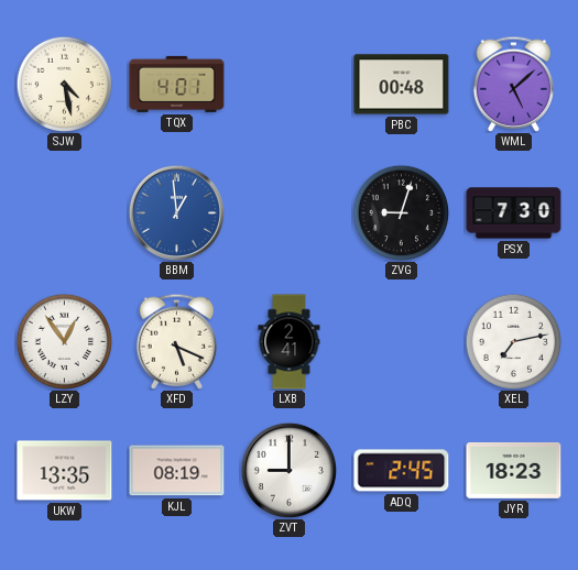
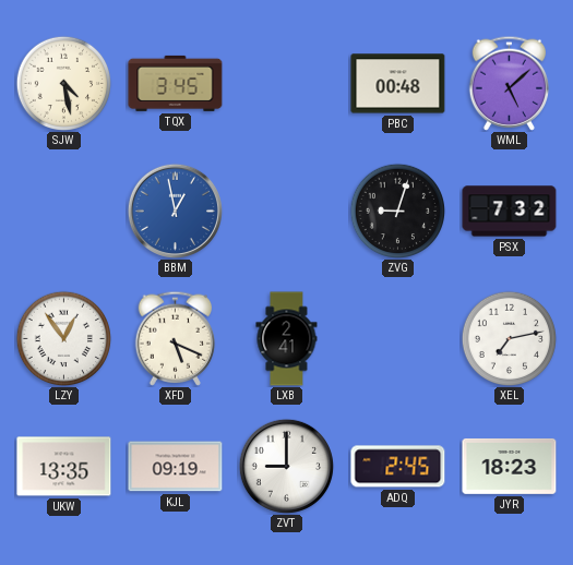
TQX: 4:01 -> 3:45
BBM: 12:59 -> 12:58
PSX: 7:30 -> 7:32
KJL: 08:19 -> 09:19
